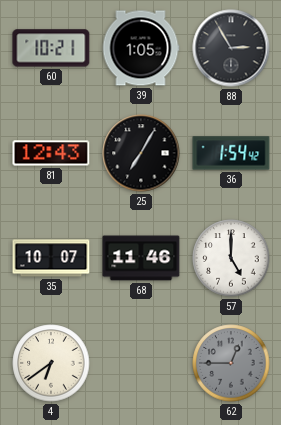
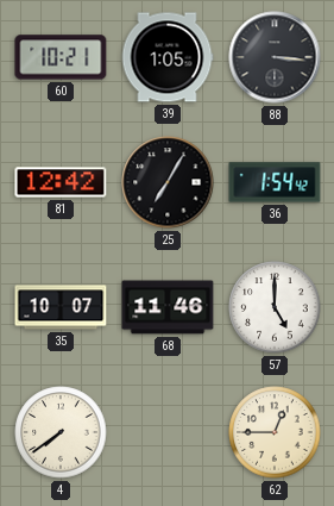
88: 2:55 -> 3:16
81: 12:43 -> 12:42
4: 6:39 -> 7:39
62 dial: grey -> cream
